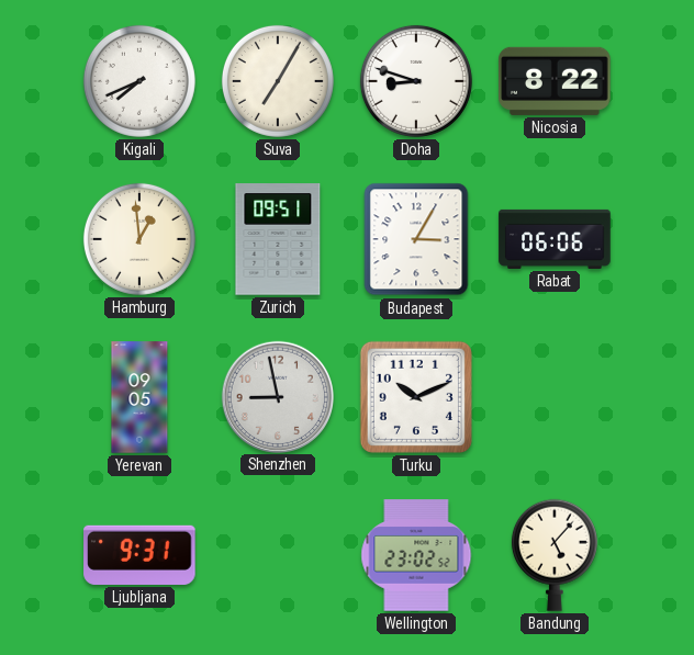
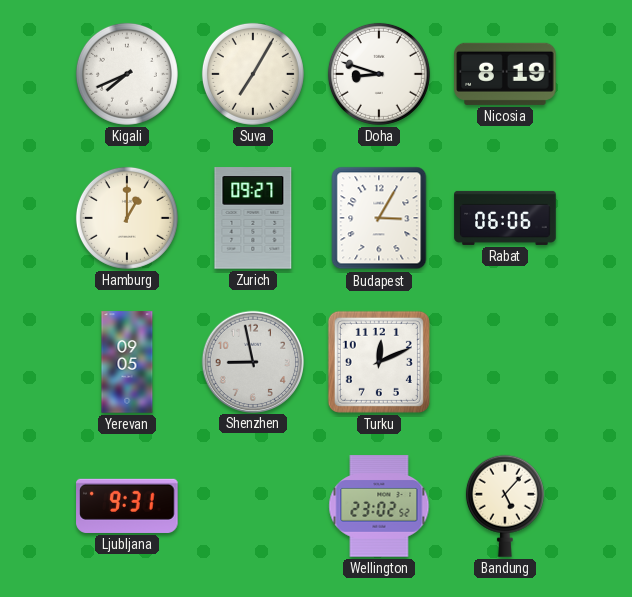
Nicosia: 8:22 -> 8:19
Hamburg: 12:59 -> 1:00
Zurich: 09:51 -> 09:27
Turku: 10:11 -> 12:11
